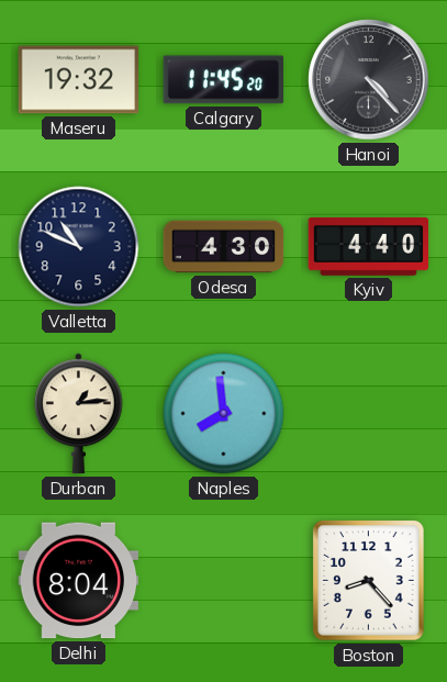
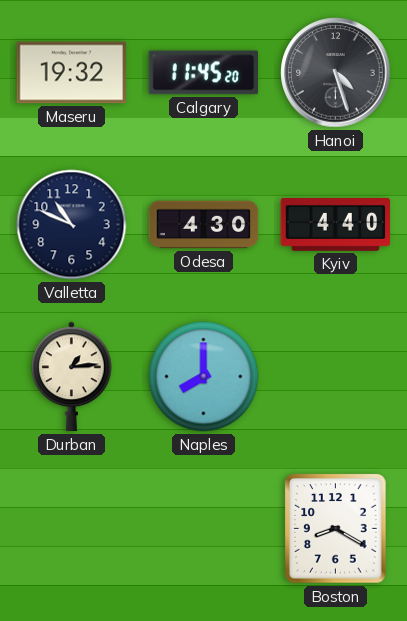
Hanoi: 4:23 -> 4:27
Naples: 7:59 -> 8:00
Delhi: 8:04 -> none
Boston: 8:23 -> 8:20
